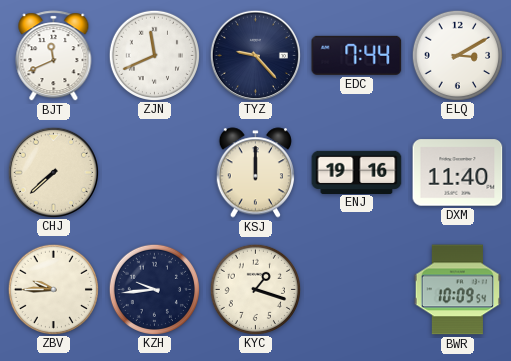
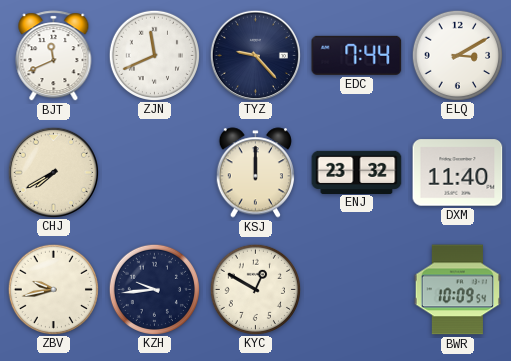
CHJ: 7:38 -> 7:40
ENJ: 19:16 -> 23:32
ZBV: 9:45 -> 9:43
KYC: 1:18 -> 12:50
